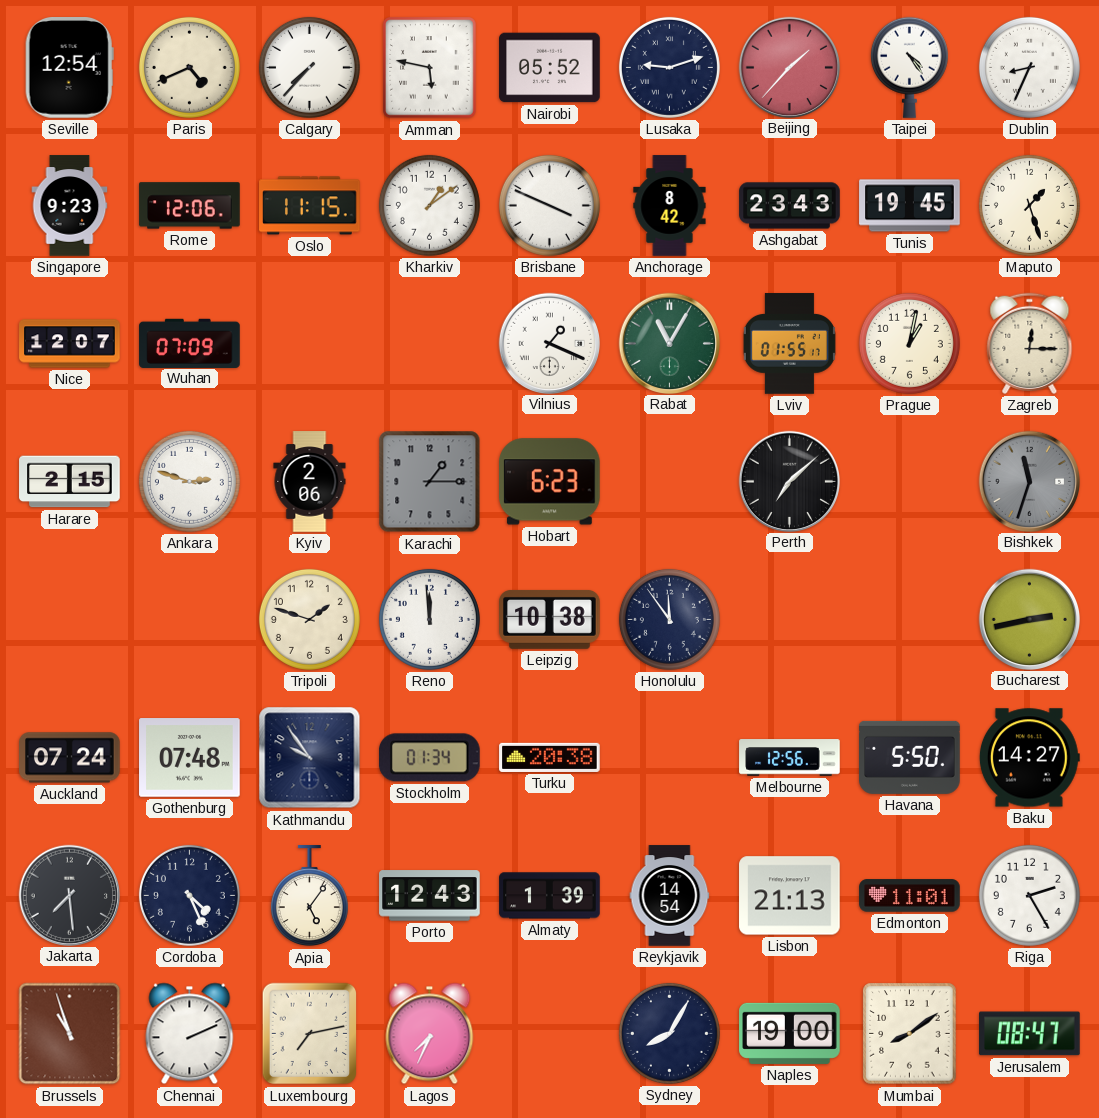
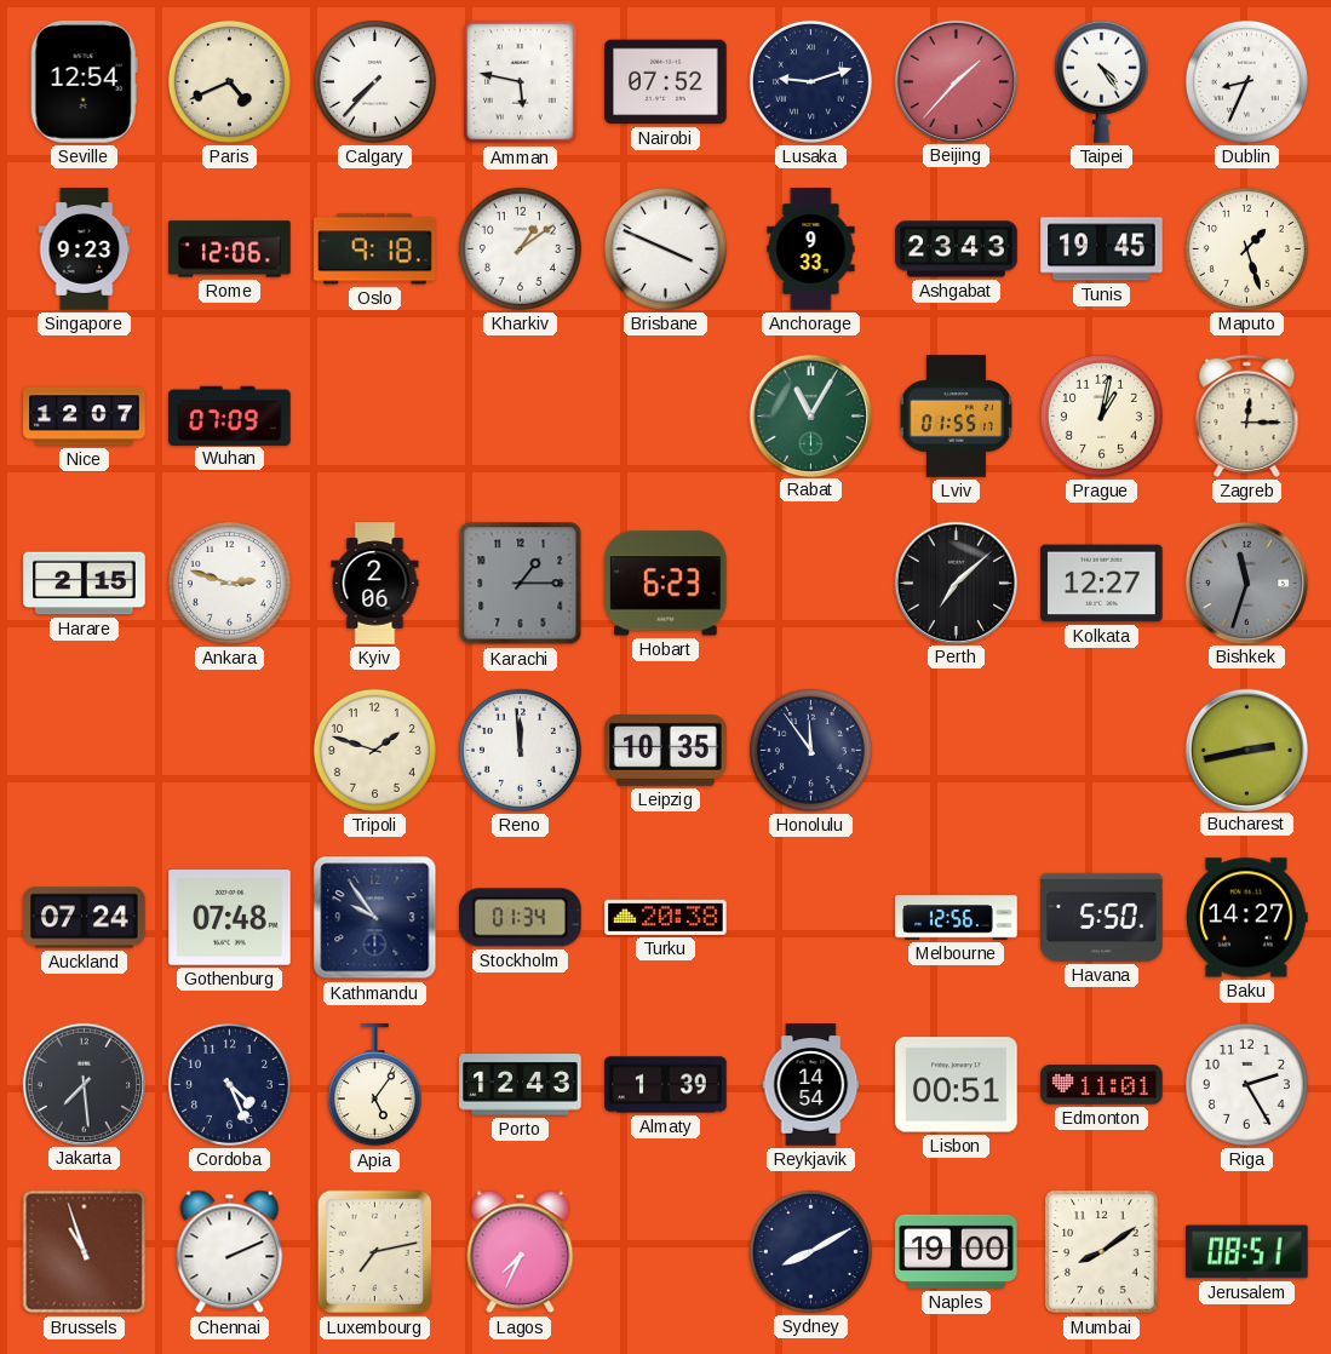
Nairobi: 05:52 -> 07:52
Oslo: 11:15 -> 9:18
Anchorage: 8:42 -> 9:33
Vilnius: 1:19 -> none
Kolkata: none -> 12:27
Leipzig: 10:38 -> 10:35
Lisbon: 21:13 -> 00:51
Sydney: 8:05 -> 8:10
Jerusalem: 08:47 -> 08:51
